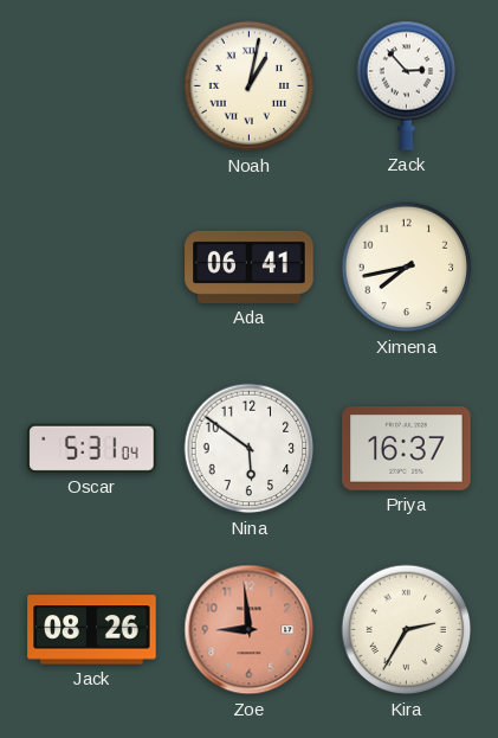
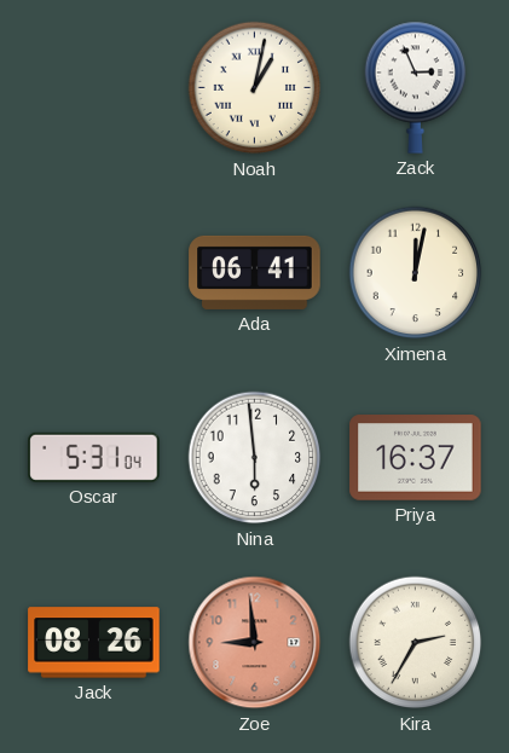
Zack: 2:53 -> 2:56
Ximena: 7:43 -> 12:02
Nina: 5:51 -> 5:59
